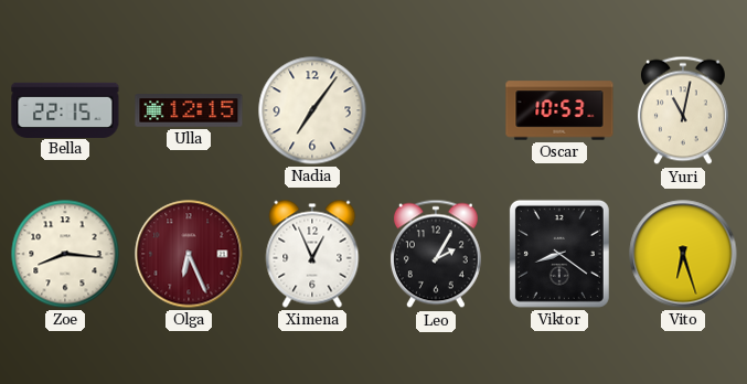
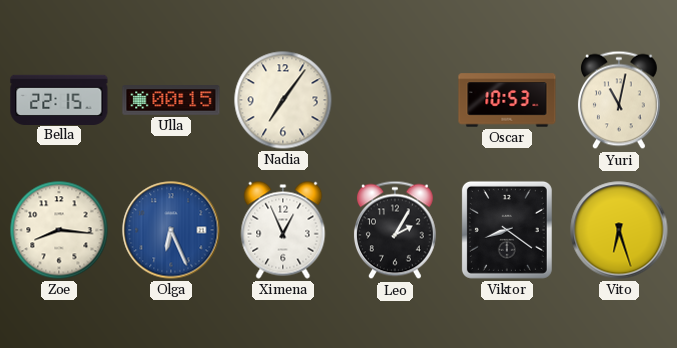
Ulla: 12:15 -> 00:15
Olga dial: burgundy -> blue
